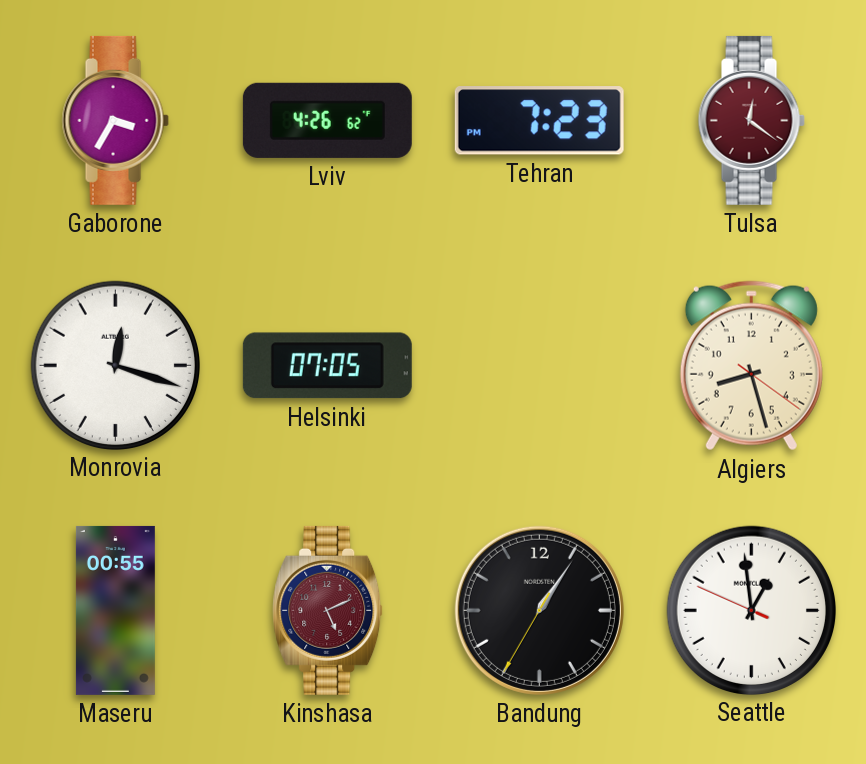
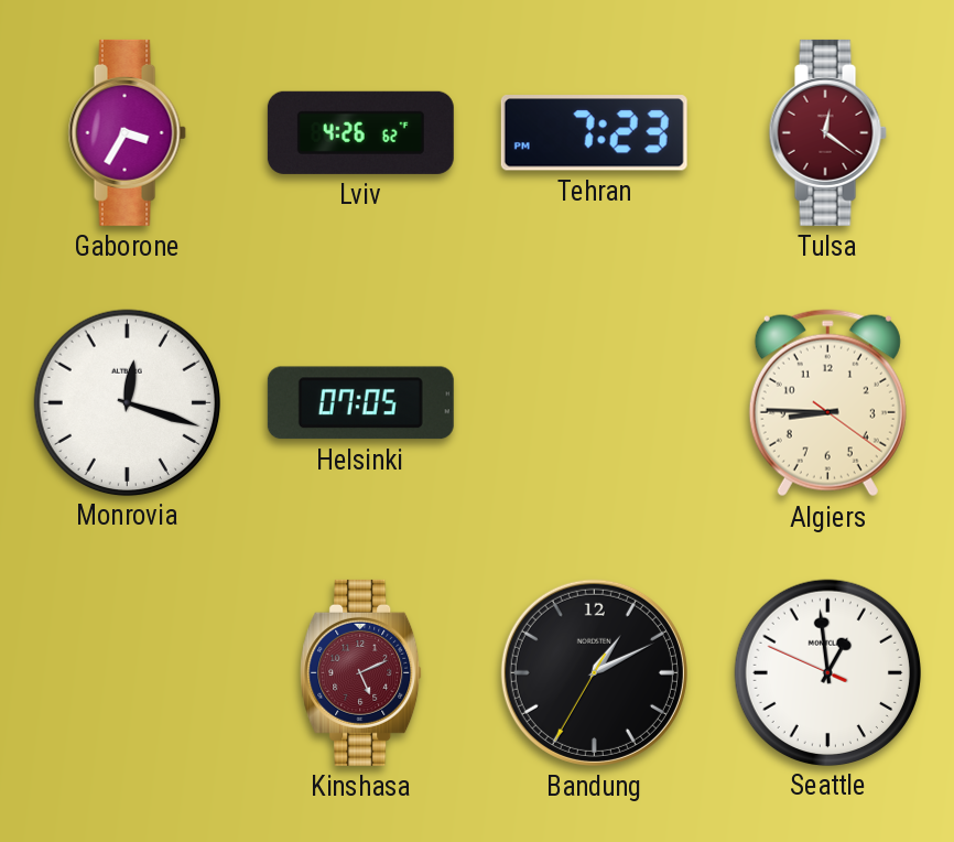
Algiers: 8:27 -> 8:45
Maseru: 00:55 -> none
Bandung: 1:05 -> 1:10
